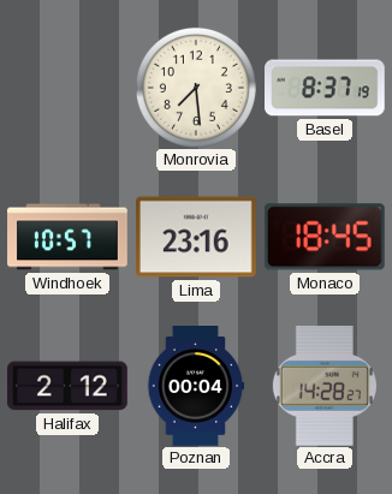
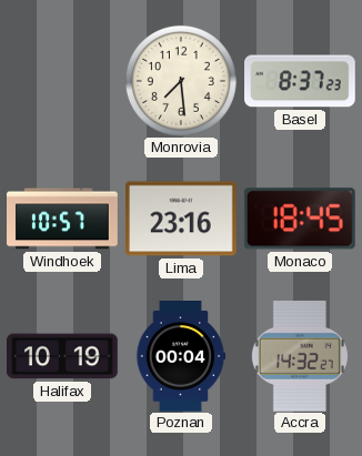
Basel: 8:37:19 -> 8:37:23
Halifax: 2:12 -> 10:19
Accra: 14:28 -> 14:32
